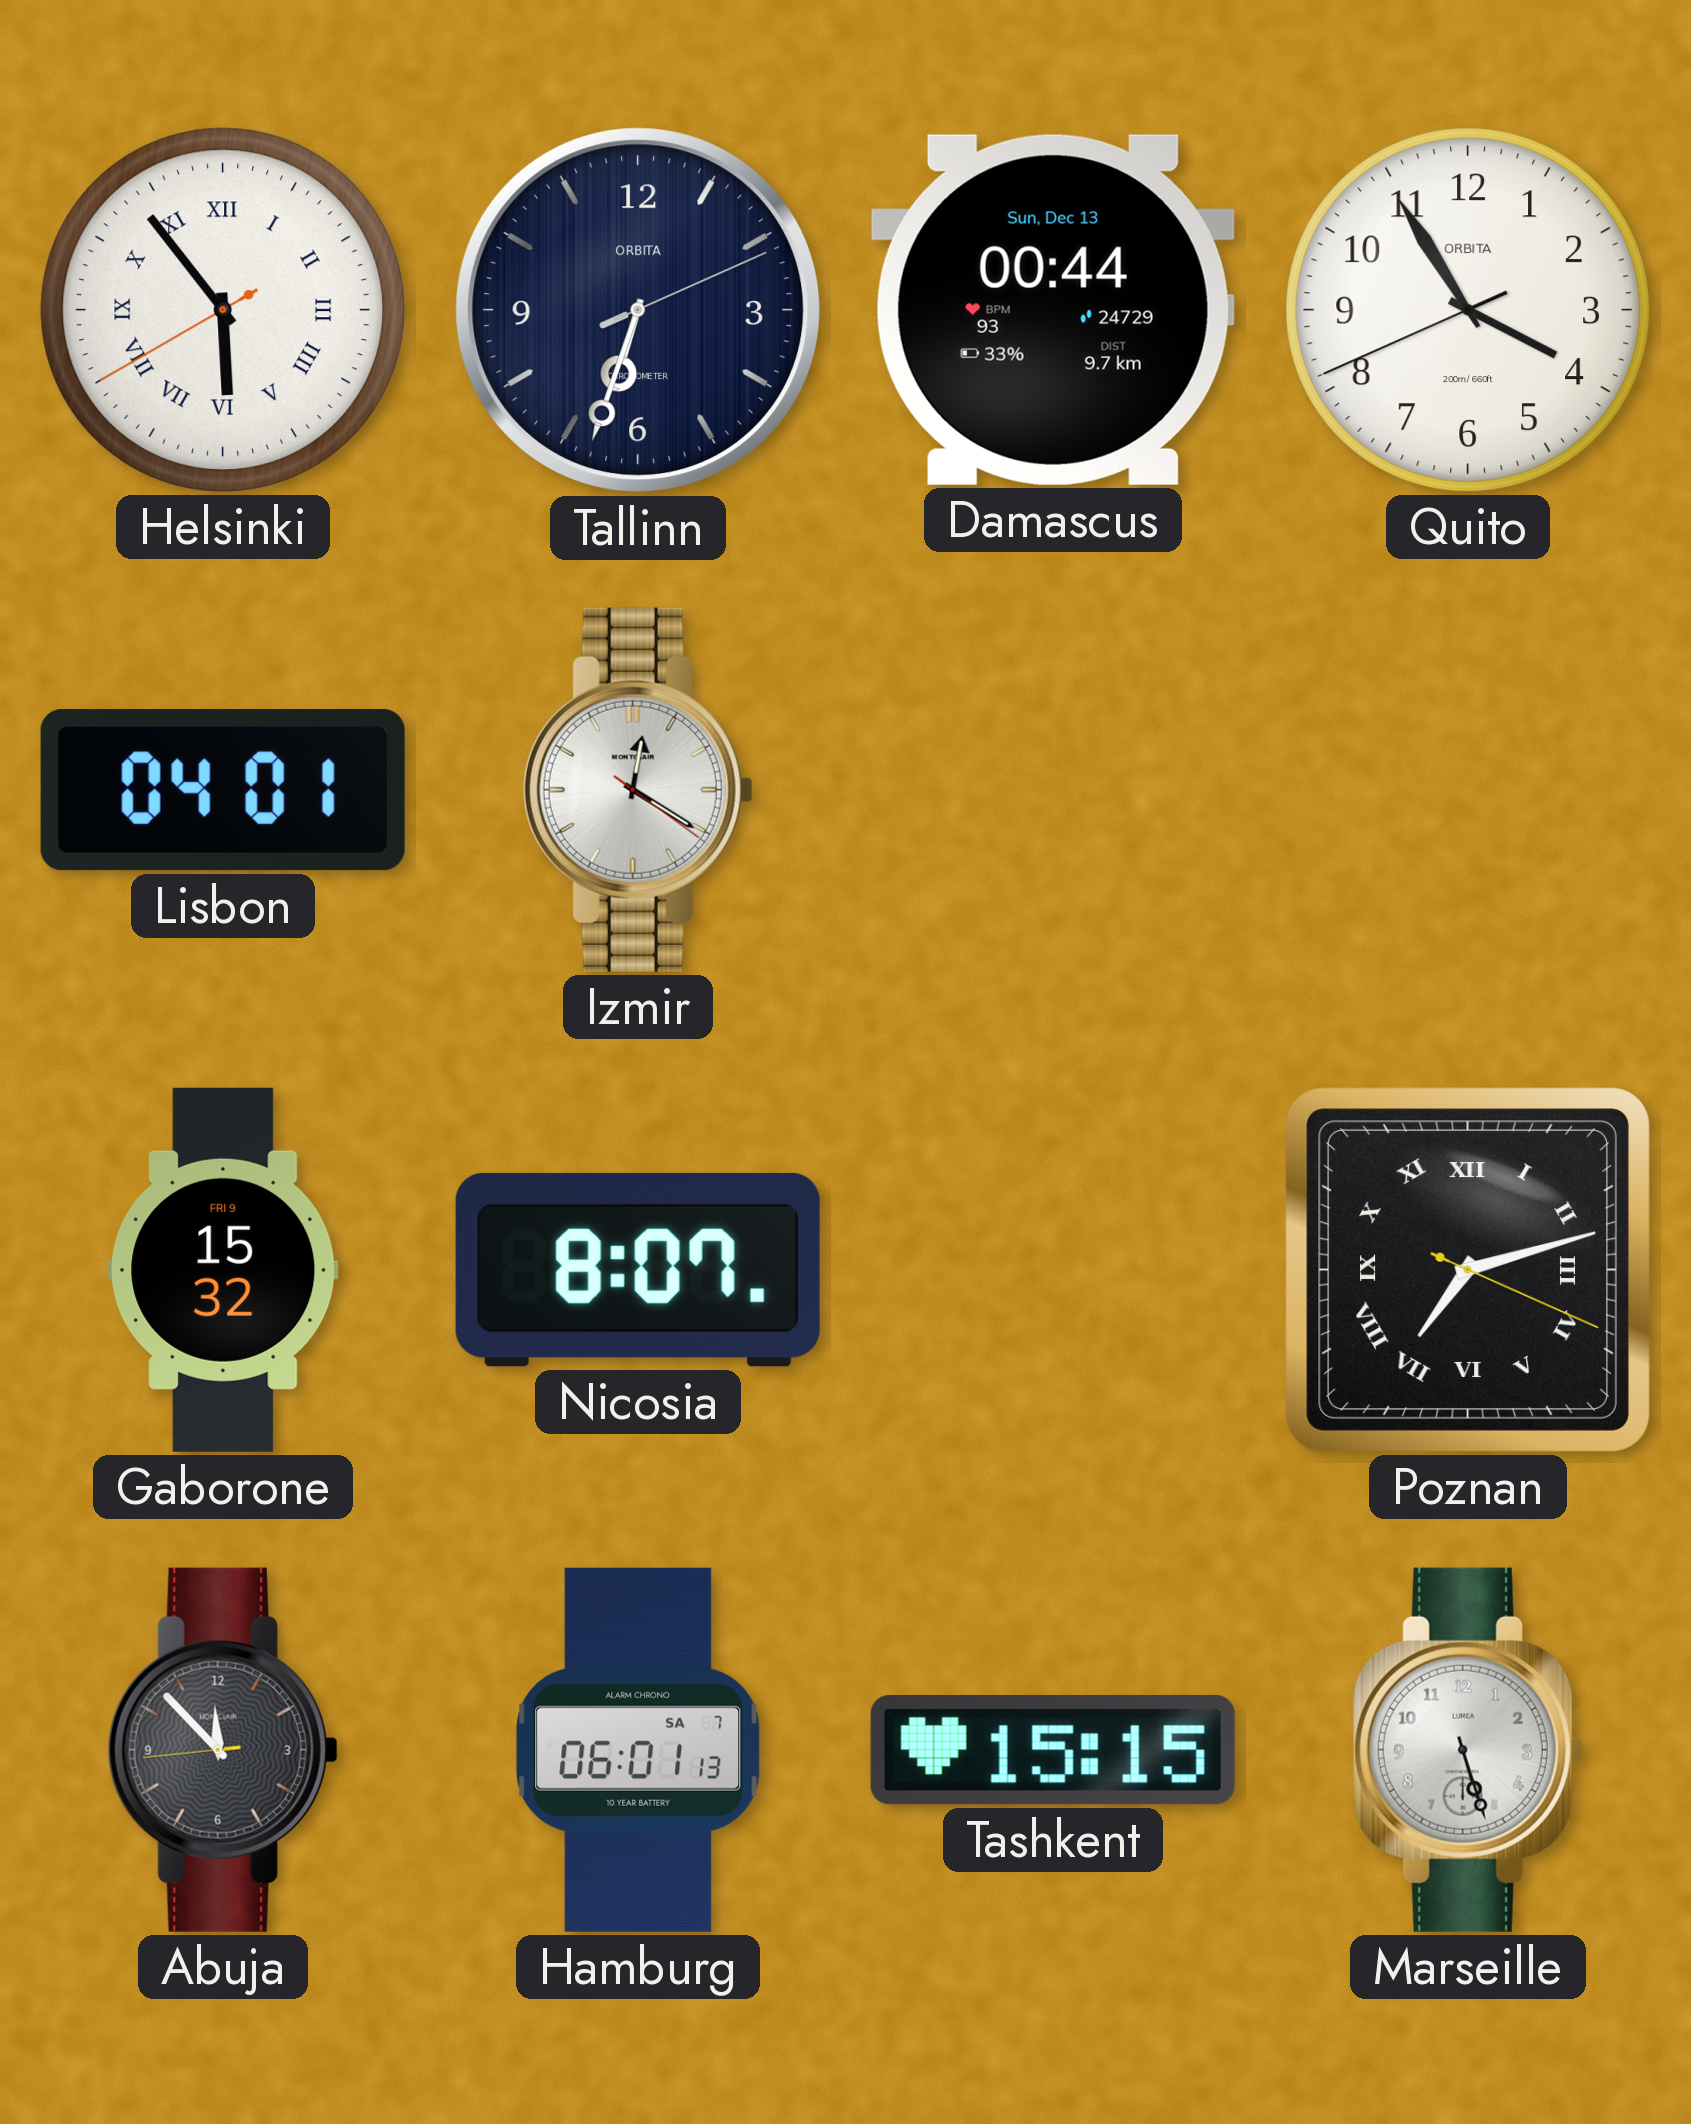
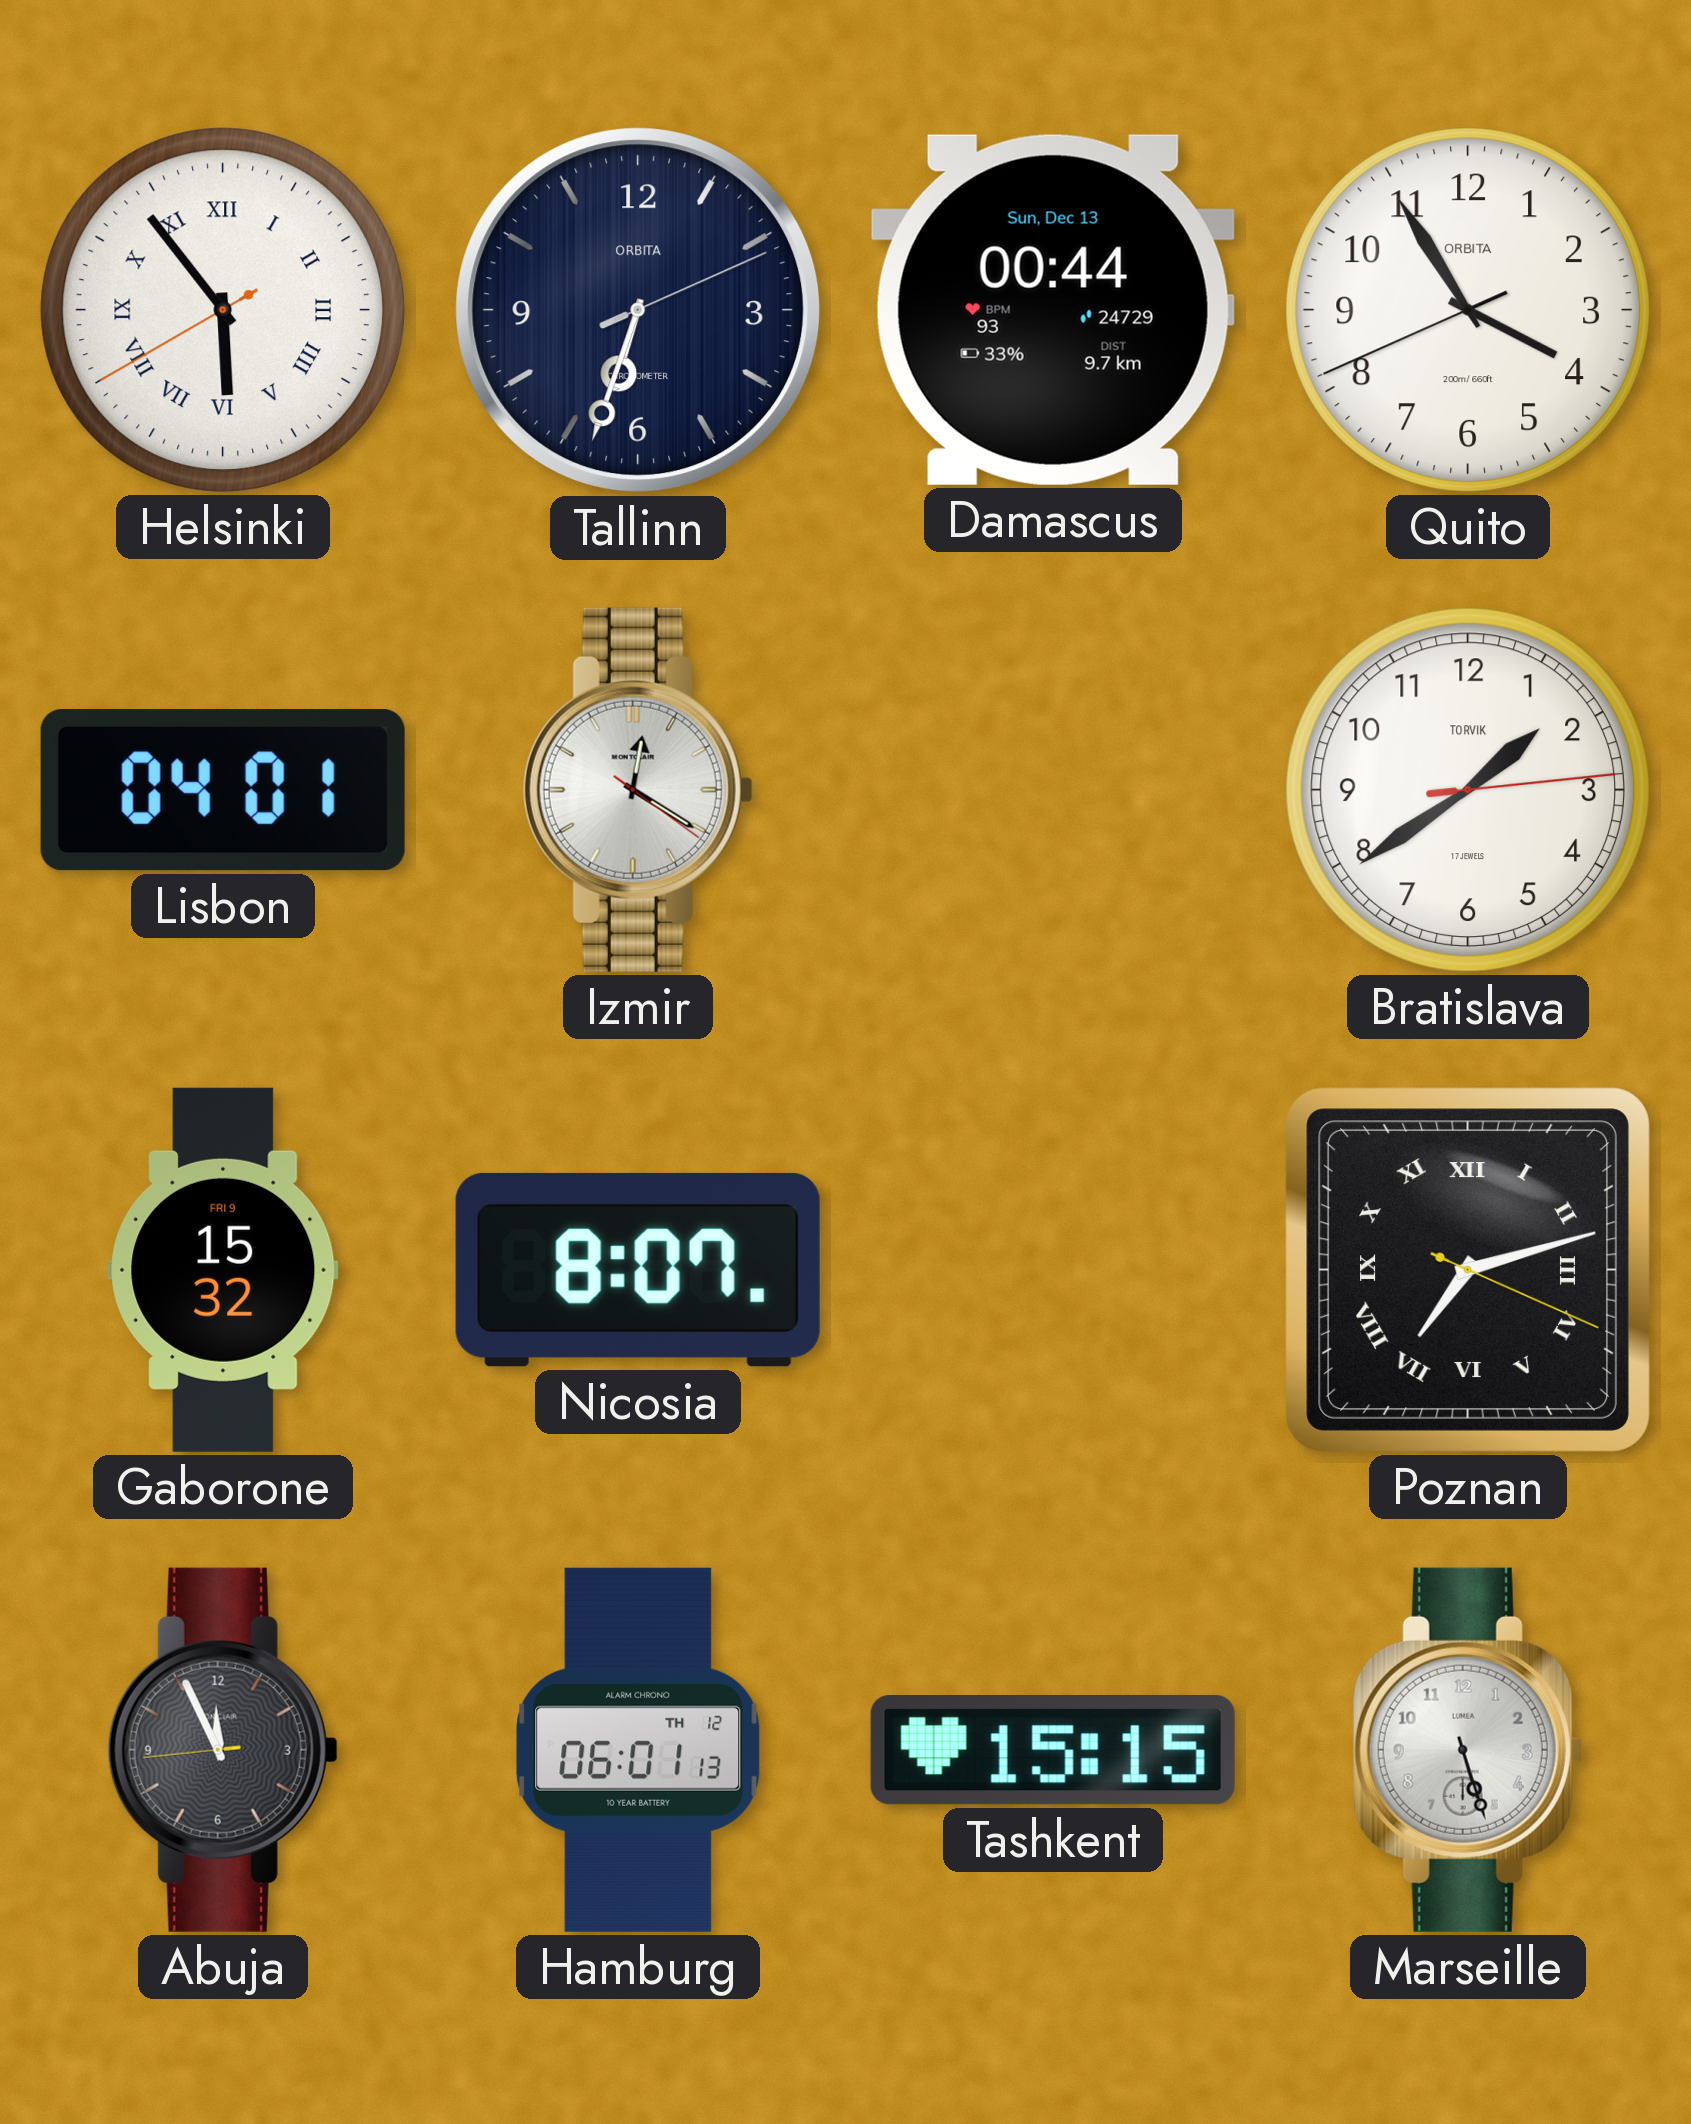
Bratislava: none -> 1:39
Abuja: 11:52 -> 11:55
Hamburg date: SA 7 -> TH 12
